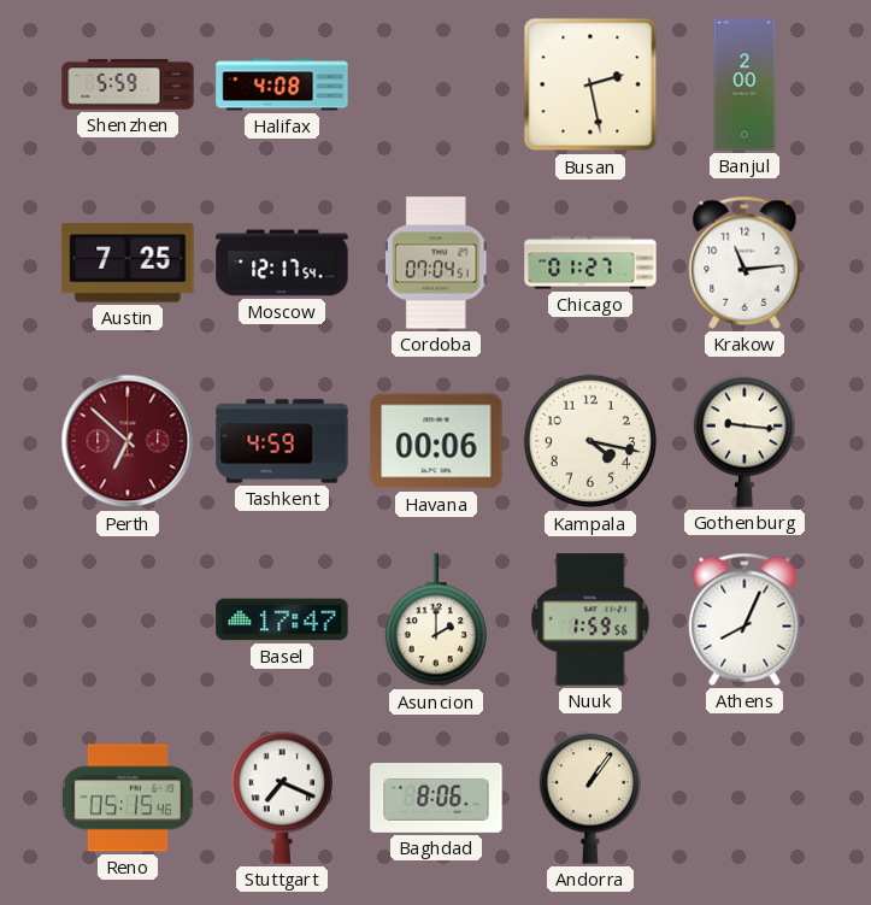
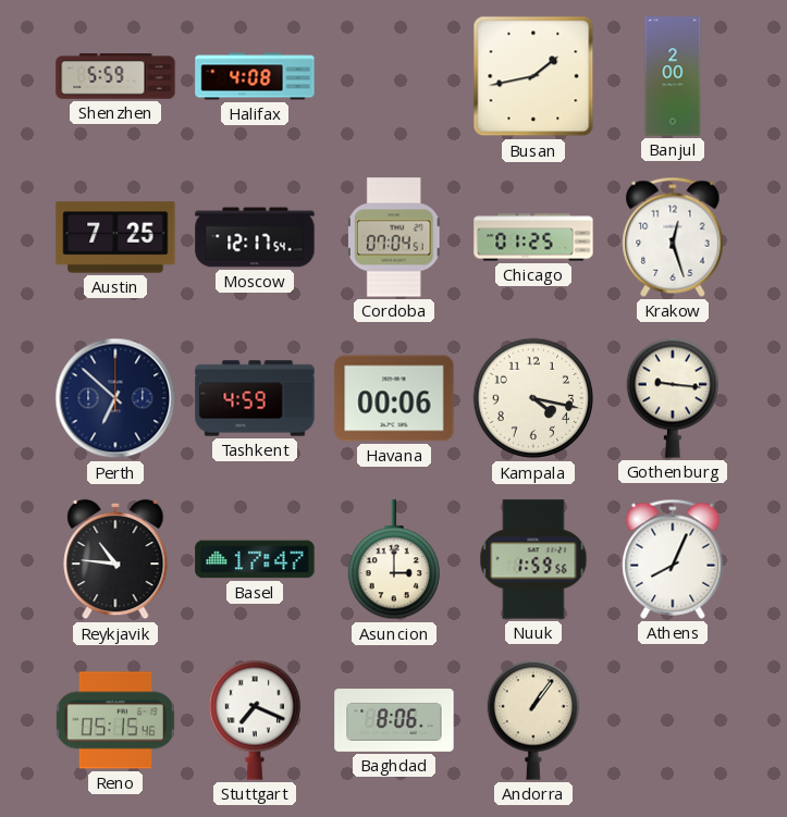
Busan: 2:28 -> 1:43
Chicago: 01:27 -> 01:25
Krakow: 11:14 -> 12:27
Perth dial: burgundy -> navy
Reykjavik: none -> 10:46
Asuncion: 2:00 -> 3:00
